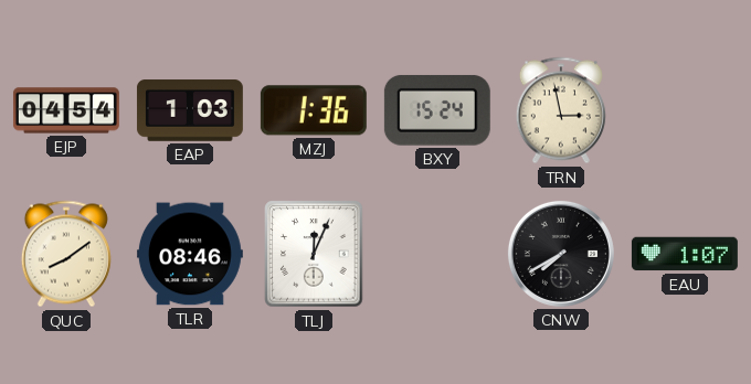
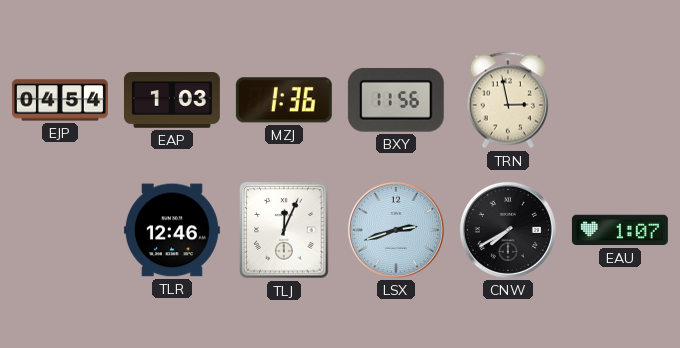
BXY: 15:24 -> 11:56
QUC: 8:09 -> none
TLR: 08:46 -> 12:46
LSX: none -> 2:42
